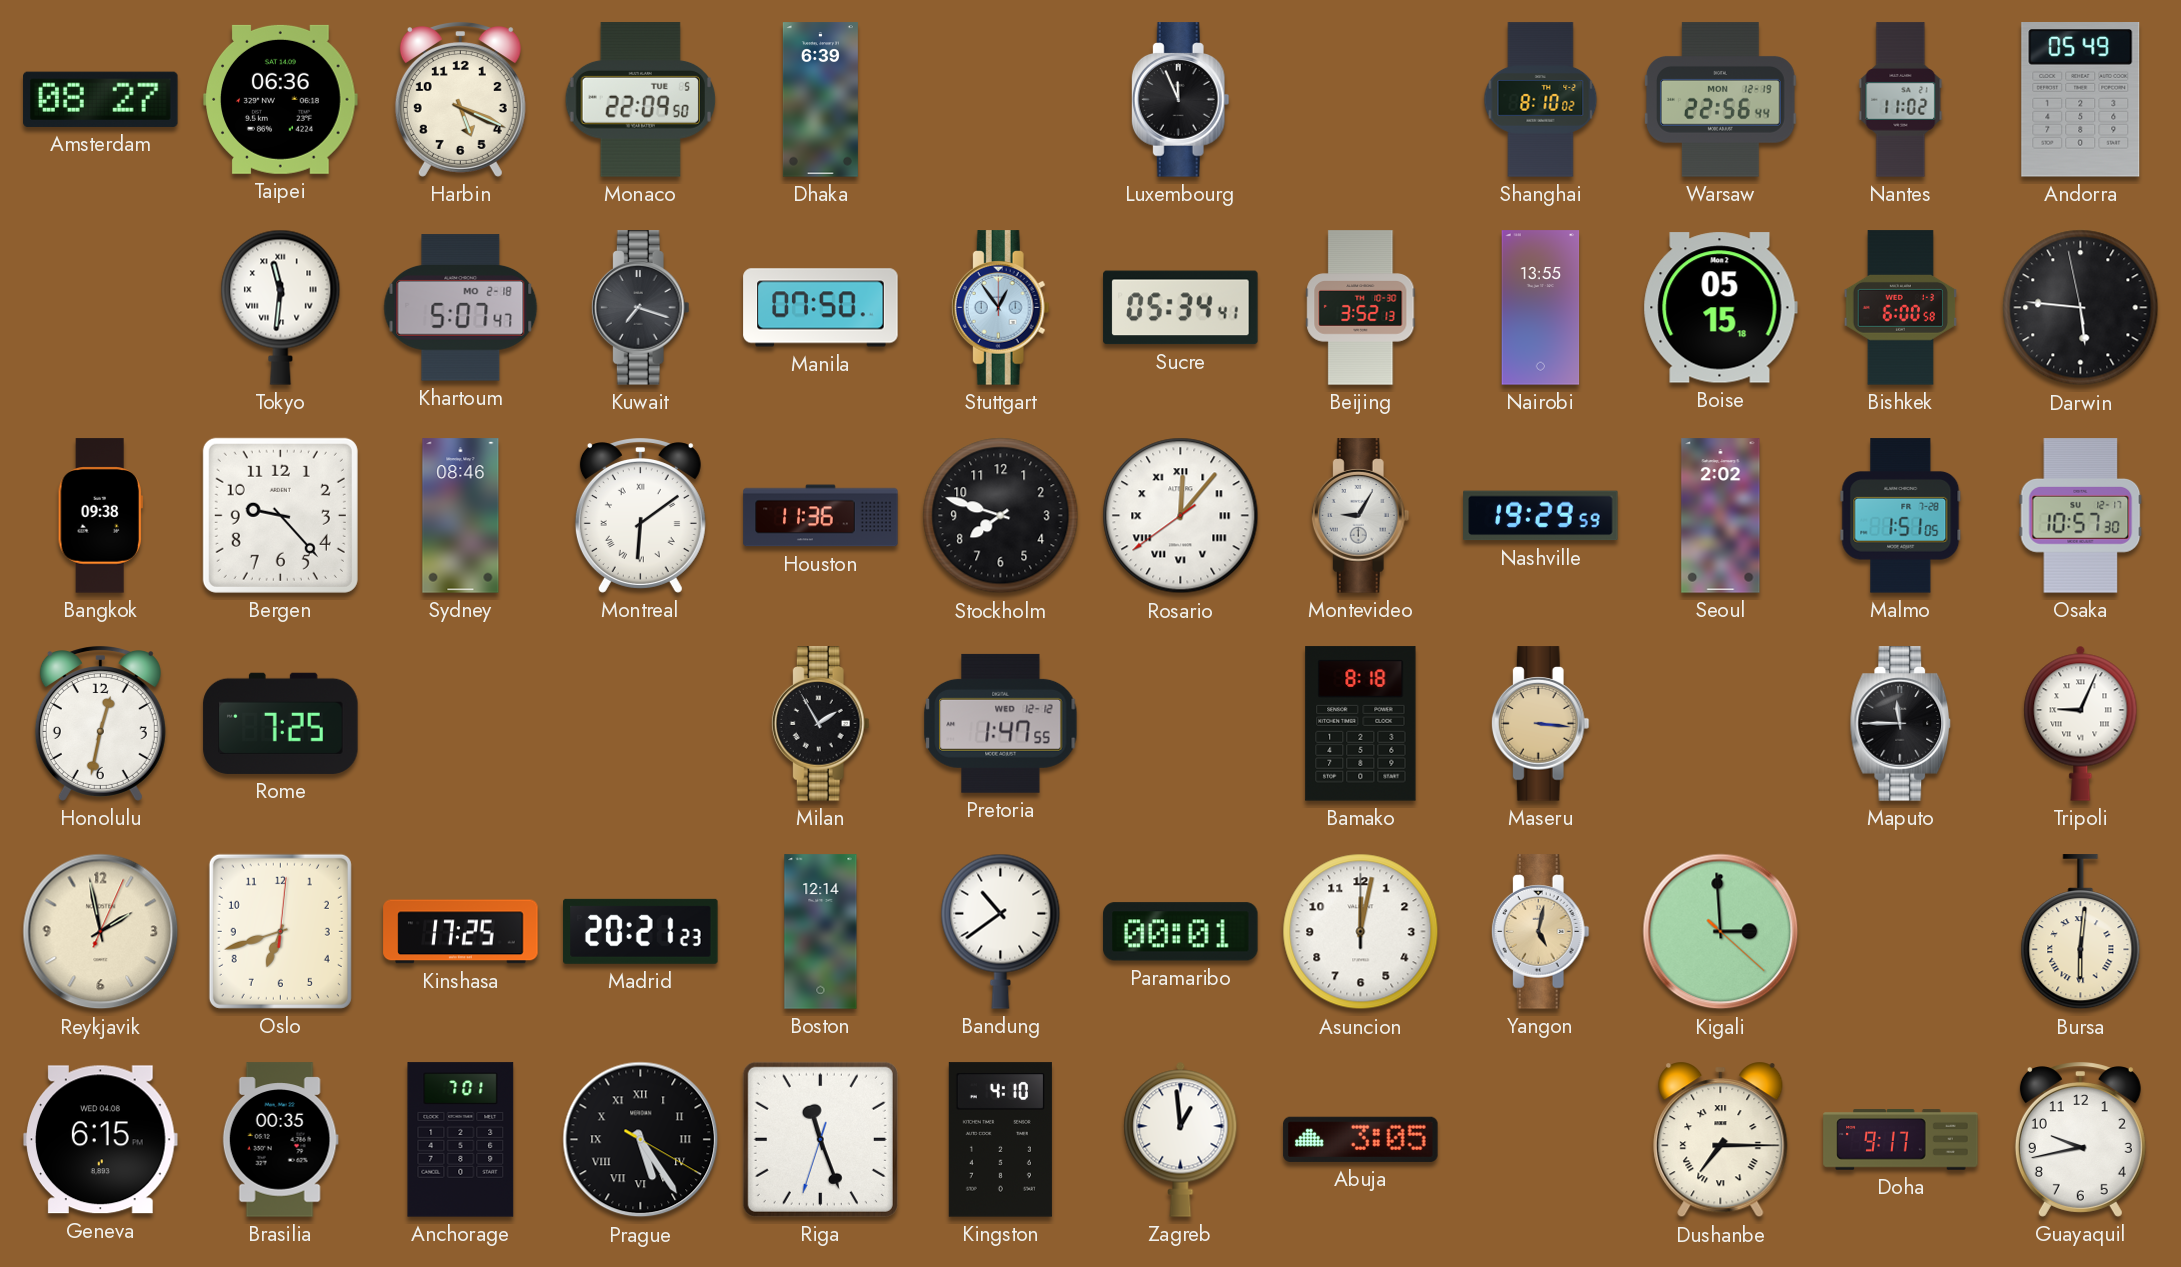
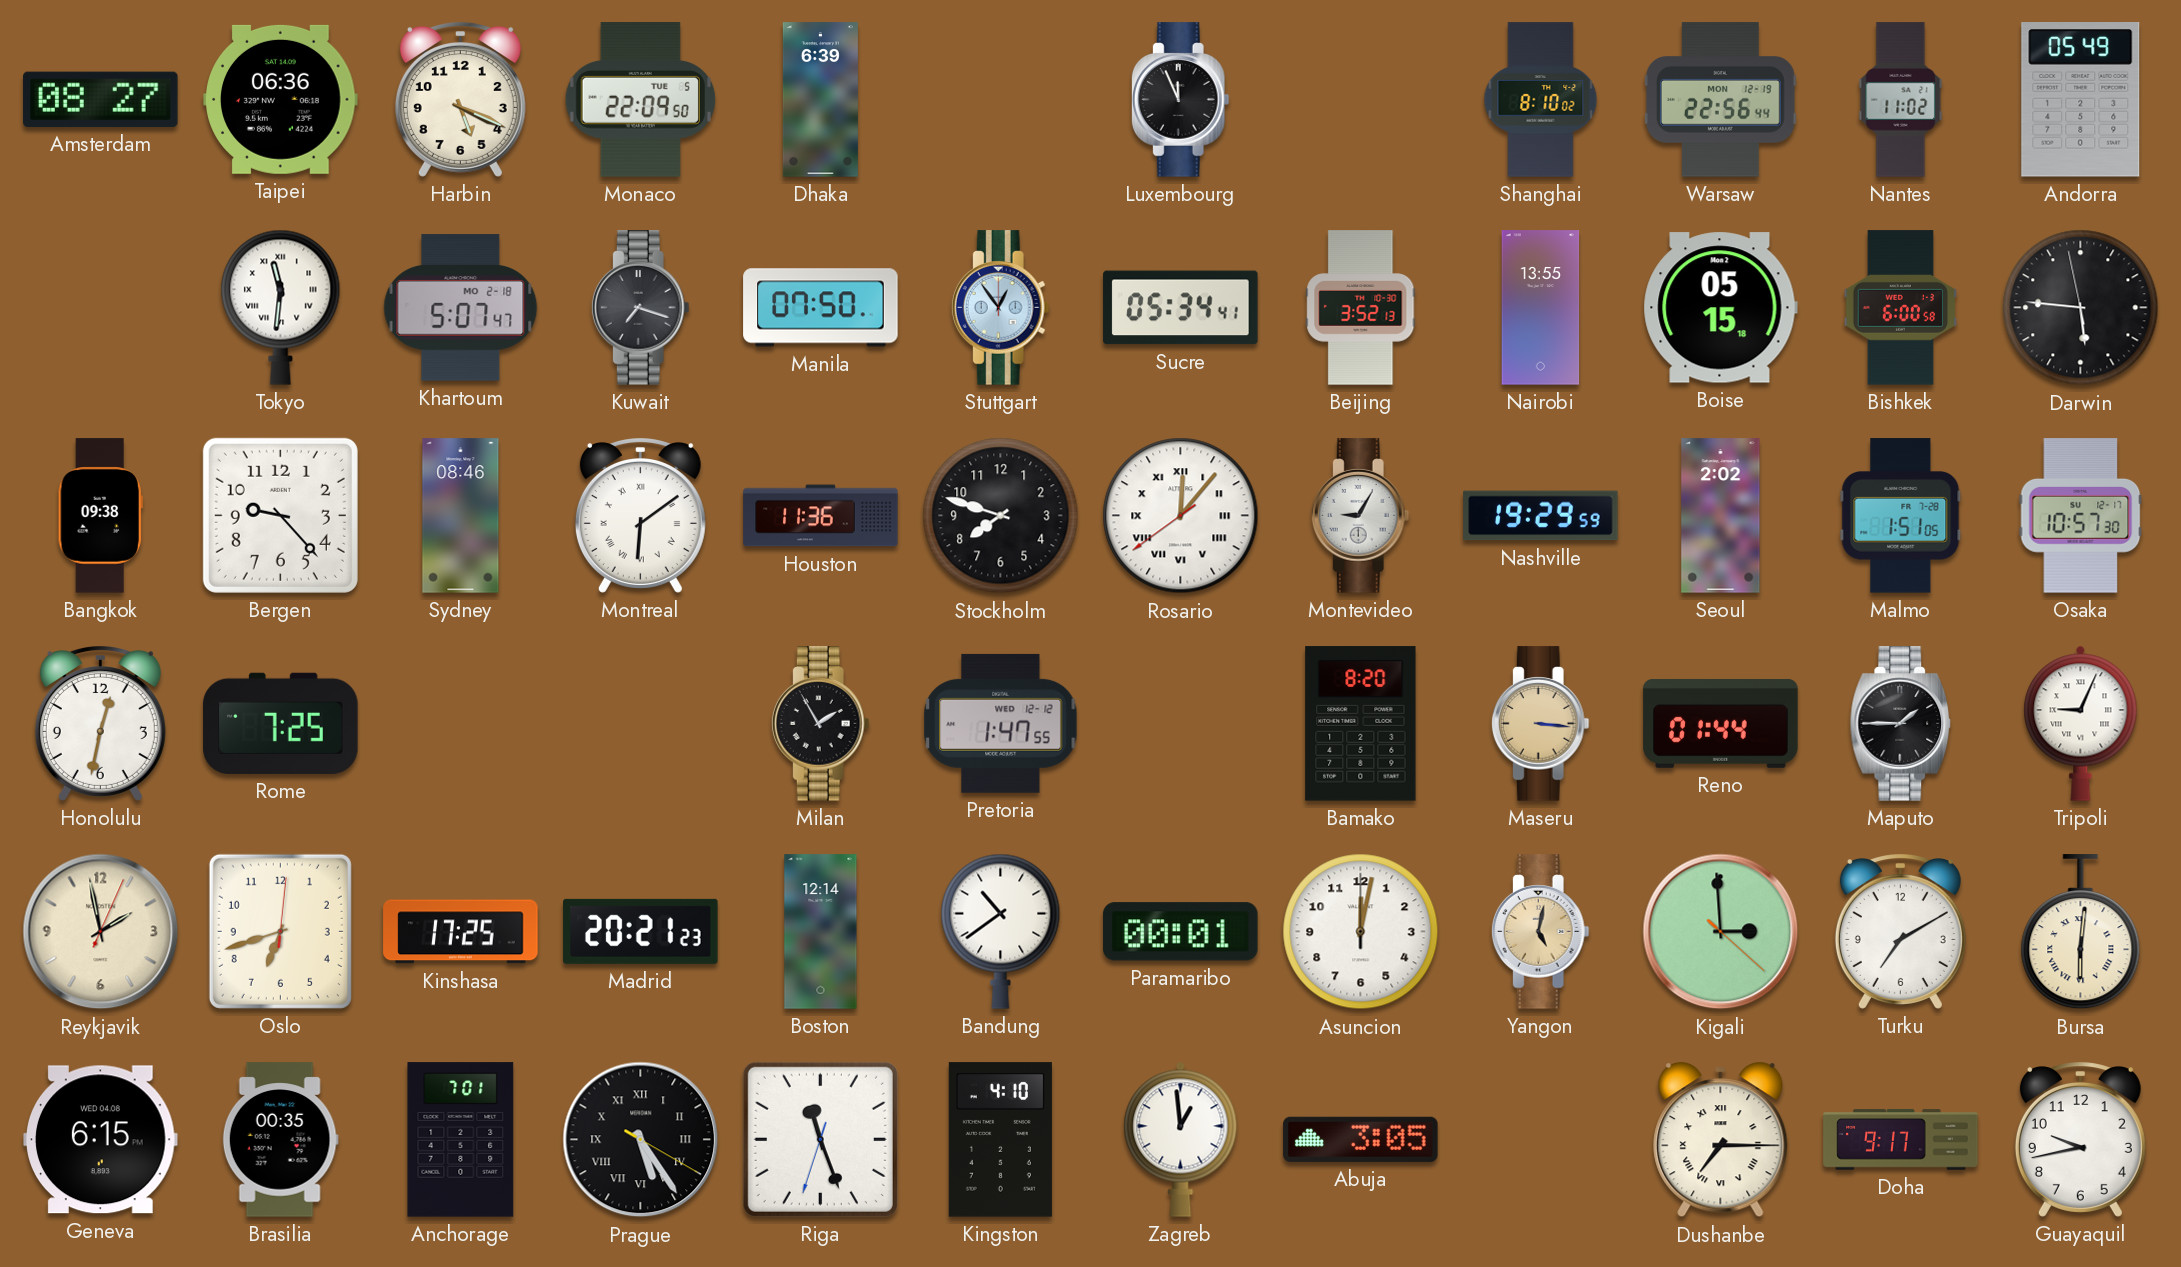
Bamako: 8:18 -> 8:20
Reno: none -> 01:44
Maputo: 11:45 -> 1:45
Turku: none -> 7:10
